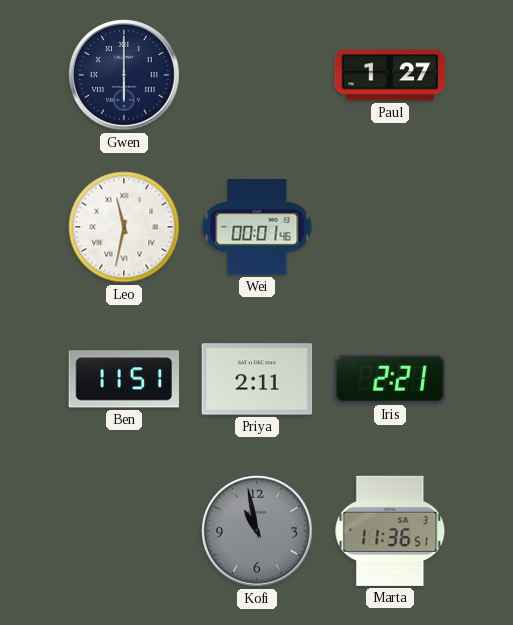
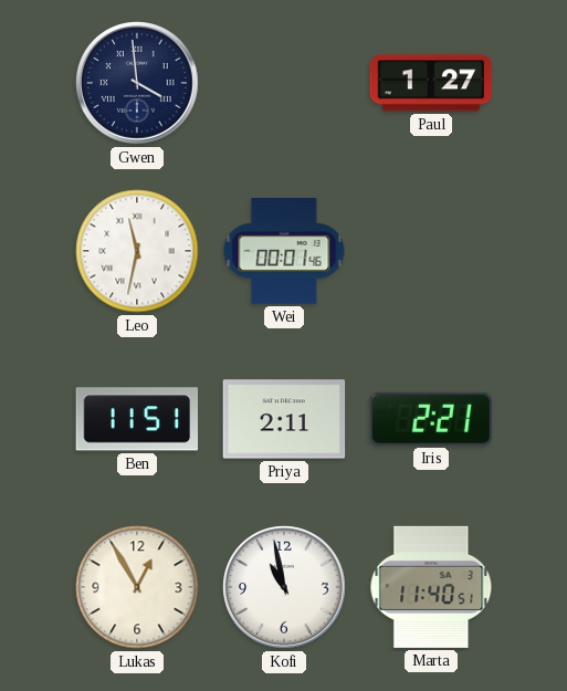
Gwen: 6:00 -> 3:59
Lukas: none -> 12:55
Kofi dial: grey -> white
Marta: 11:36 -> 11:40
